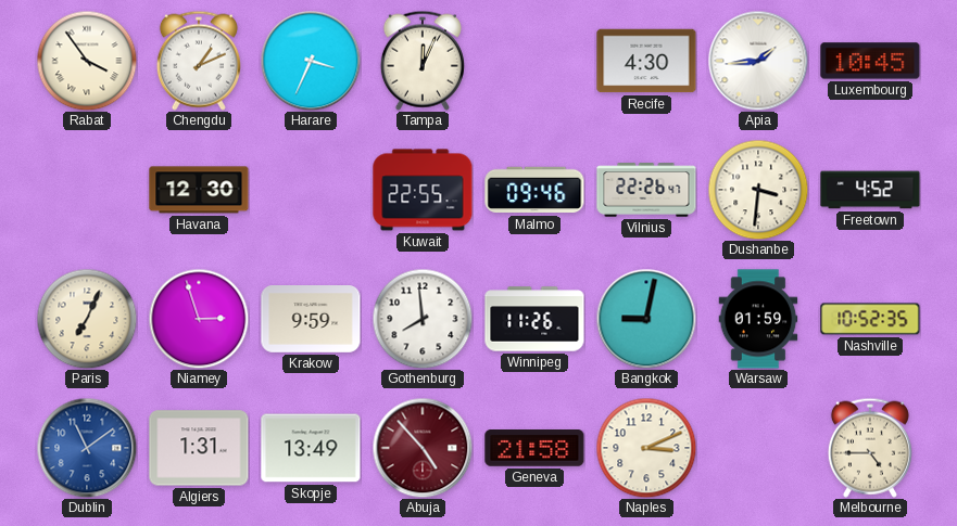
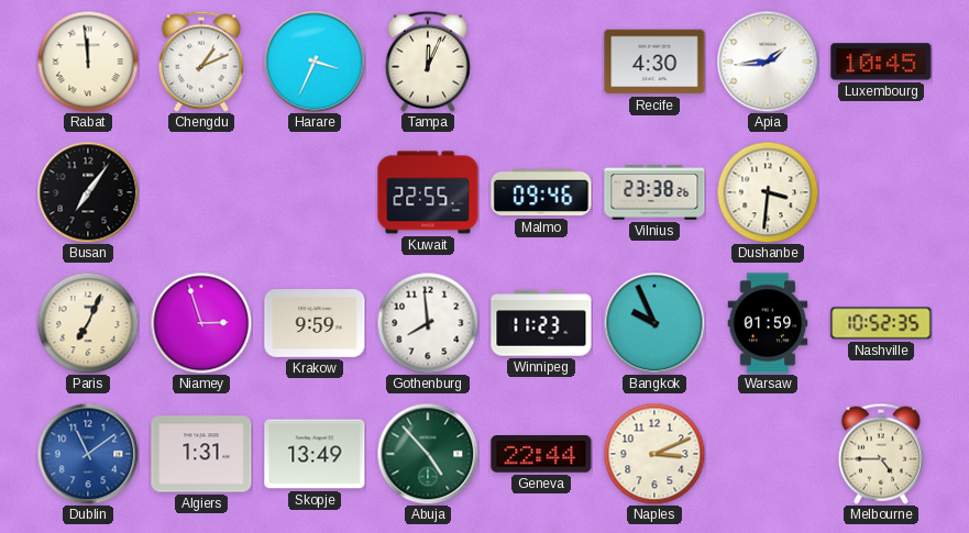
Rabat: 3:54 -> 11:59
Busan: none -> 7:06
Havana: 12:30 -> none
Vilnius: 22:26 -> 23:38
Freetown: 4:52 -> none
Winnipeg: 11:26 -> 11:23
Bangkok: 9:02 -> 9:56
Abuja dial: burgundy -> green
Geneva: 21:58 -> 22:44
